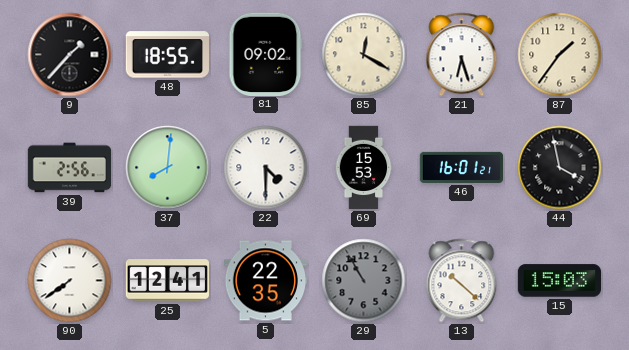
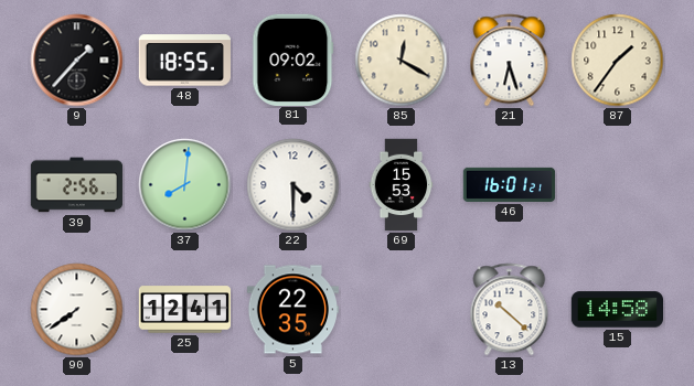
44: 3:58 -> none
29: 10:55 -> none
15: 15:03 -> 14:58
